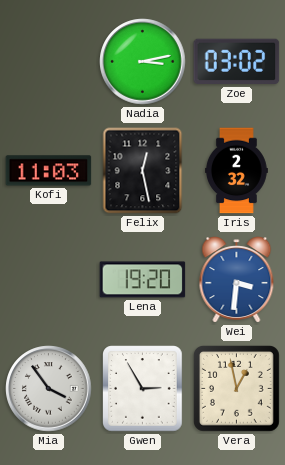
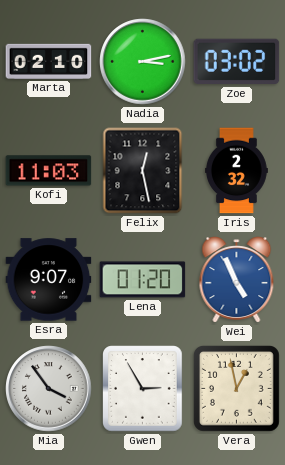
Marta: none -> 02:10
Esra: none -> 9:07
Lena: 19:20 -> 01:20
Wei: 3:31 -> 4:56
